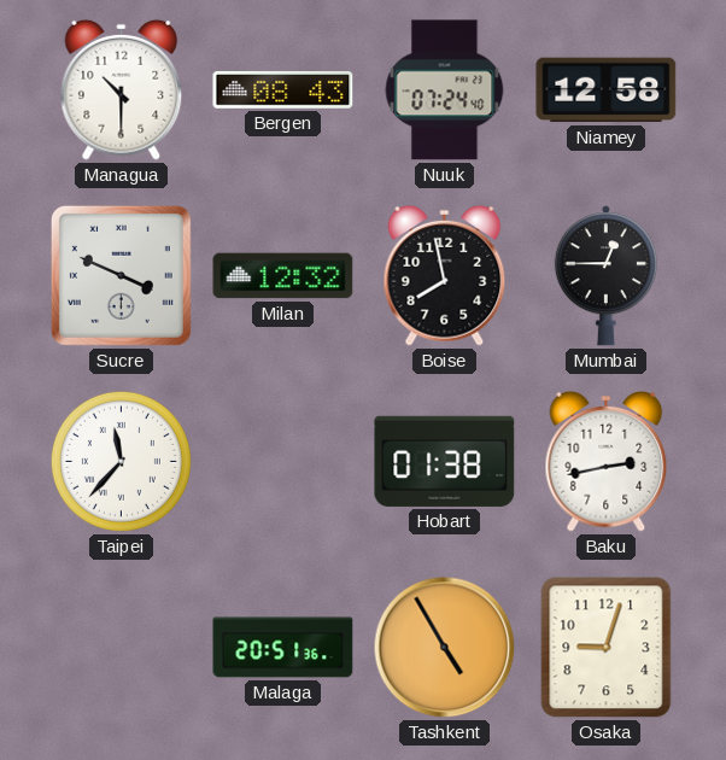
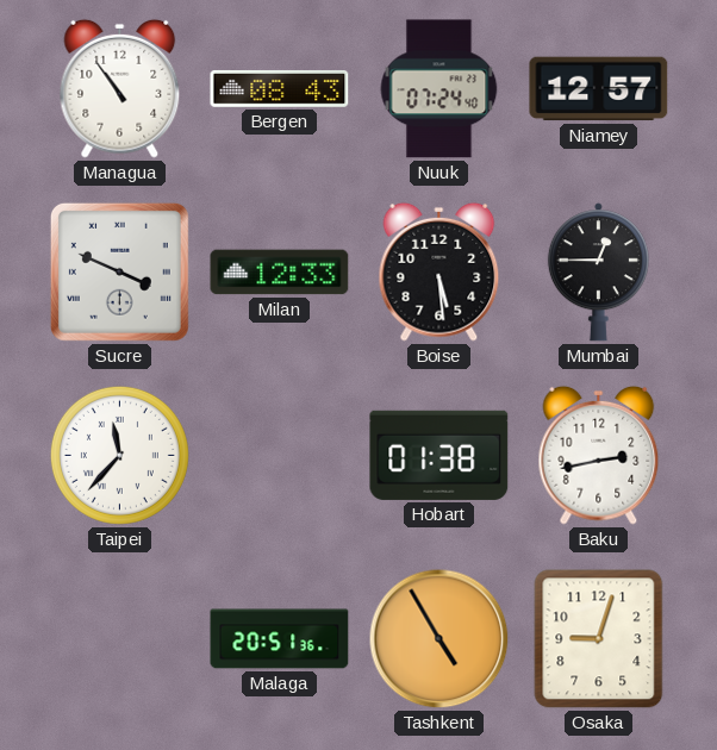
Managua: 10:30 -> 10:54
Niamey: 12:58 -> 12:57
Milan: 12:32 -> 12:33
Boise: 7:58 -> 5:29
